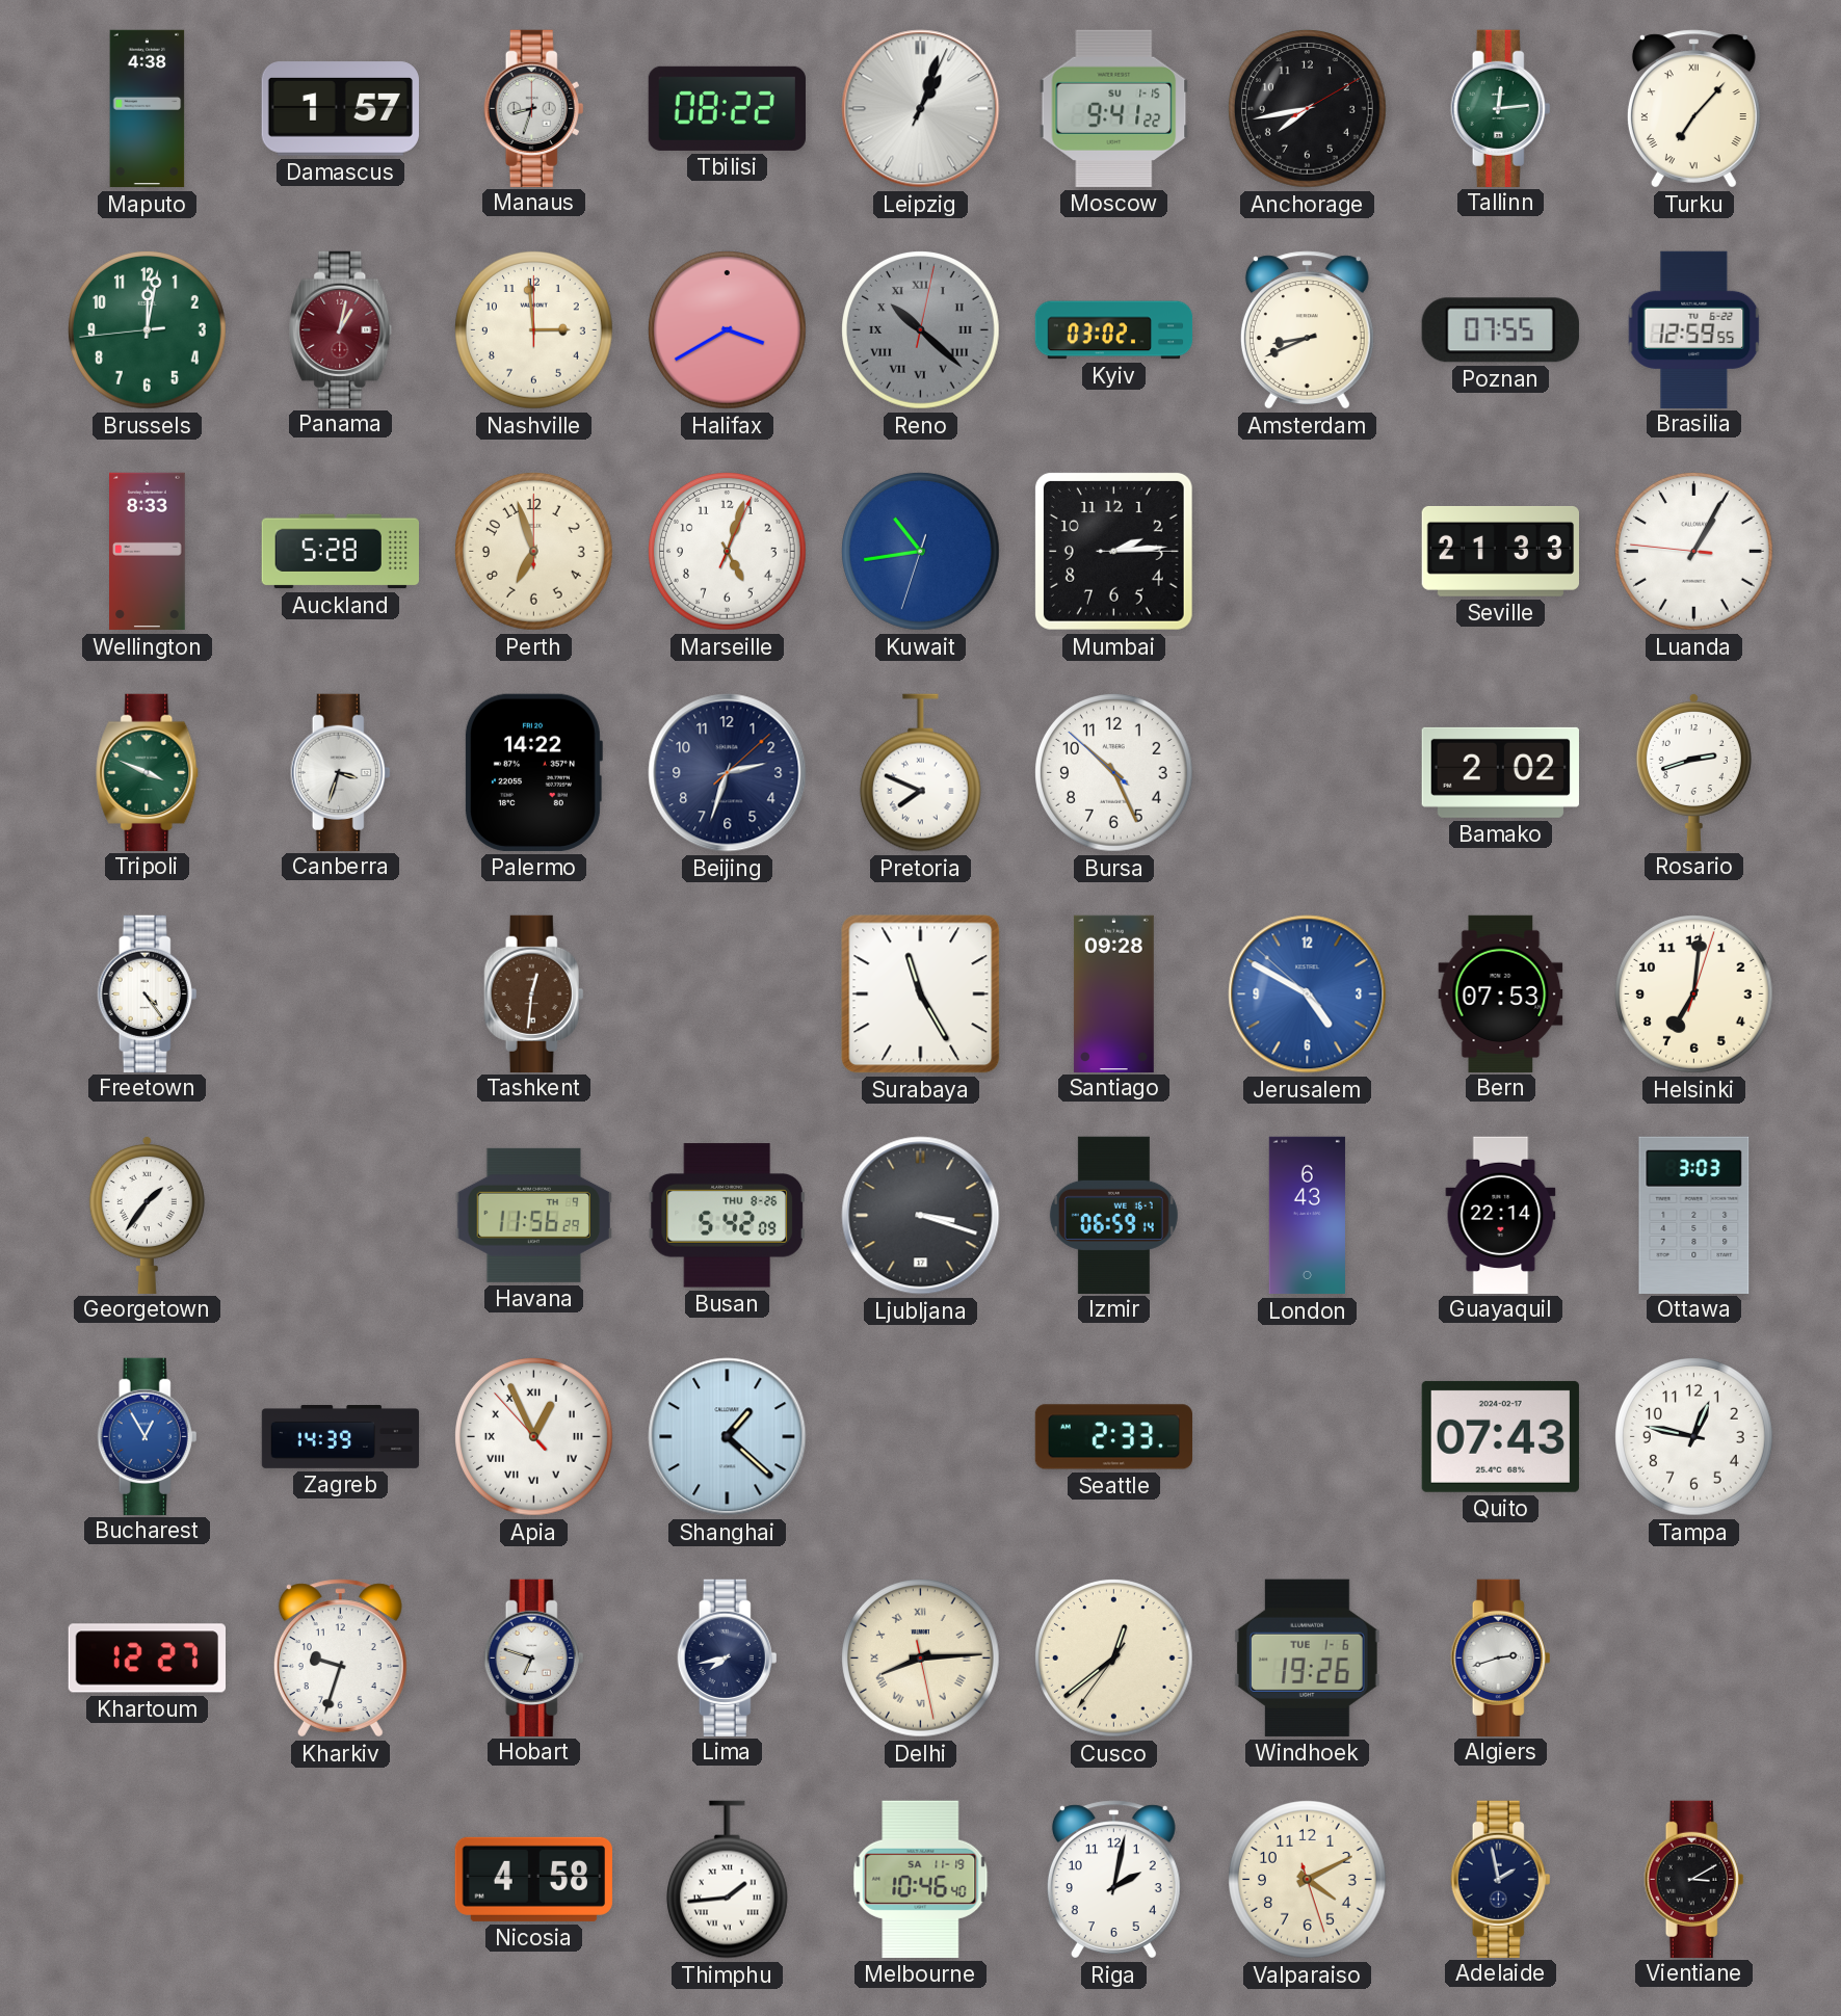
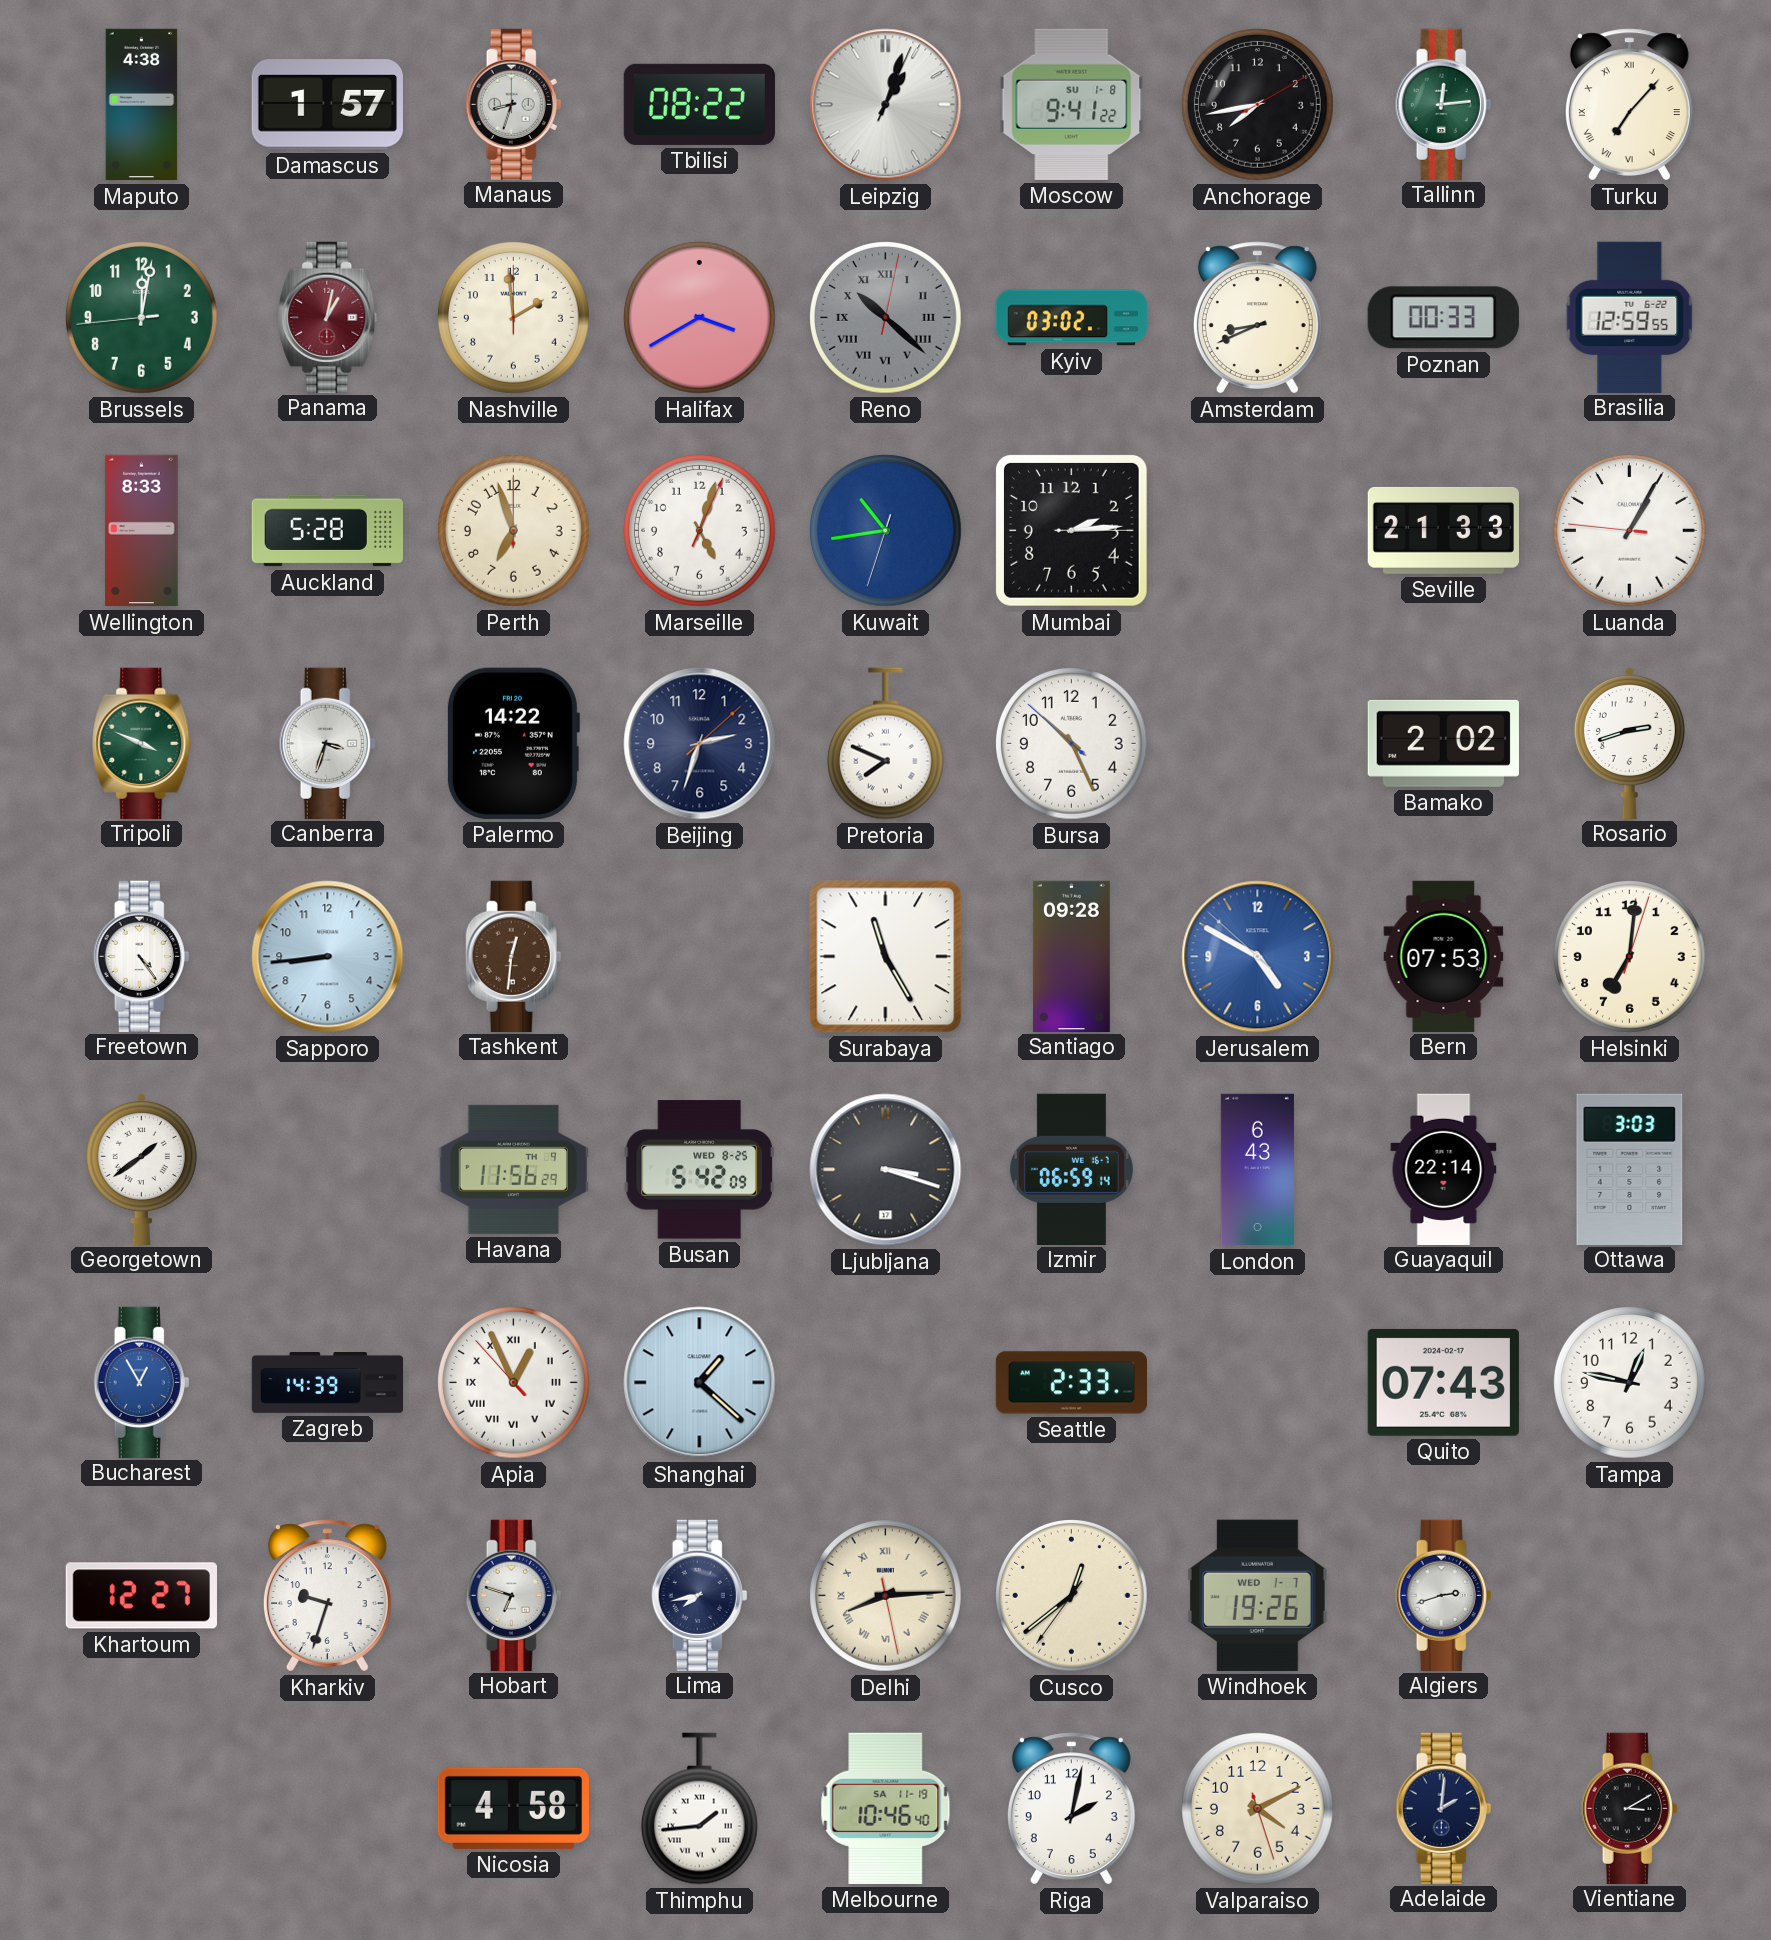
Moscow date: SU 1-15 -> SU 1-8
Nashville: 2:59 -> 1:59
Poznan: 07:55 -> 00:33
Sapporo: none -> 8:44
Georgetown: 1:36 -> 1:39
Busan date: THU 8-26 -> WED 8-25
Windhoek date: TUE 1-6 -> WED 1-7
Adelaide: 1:58 -> 2:01
